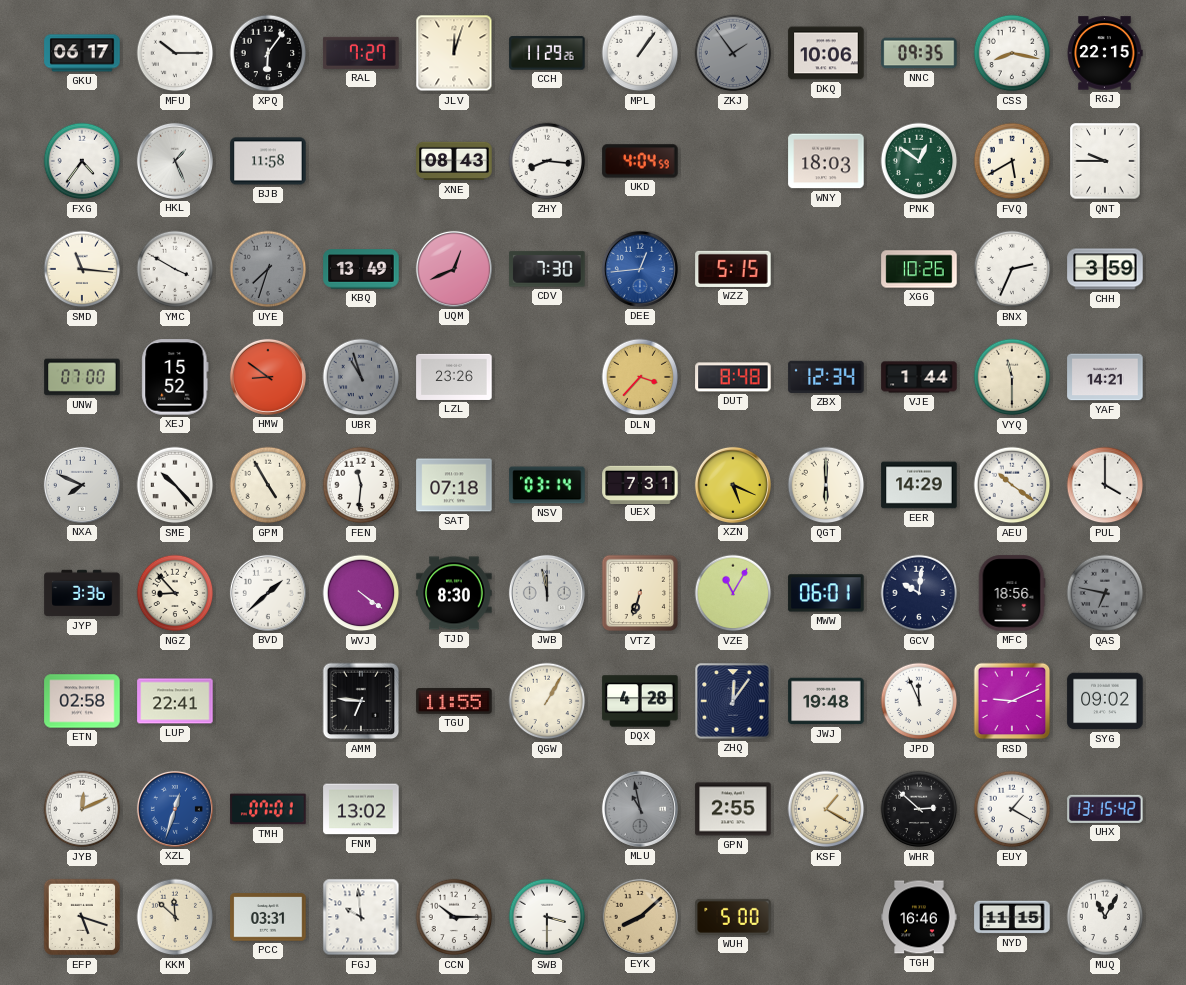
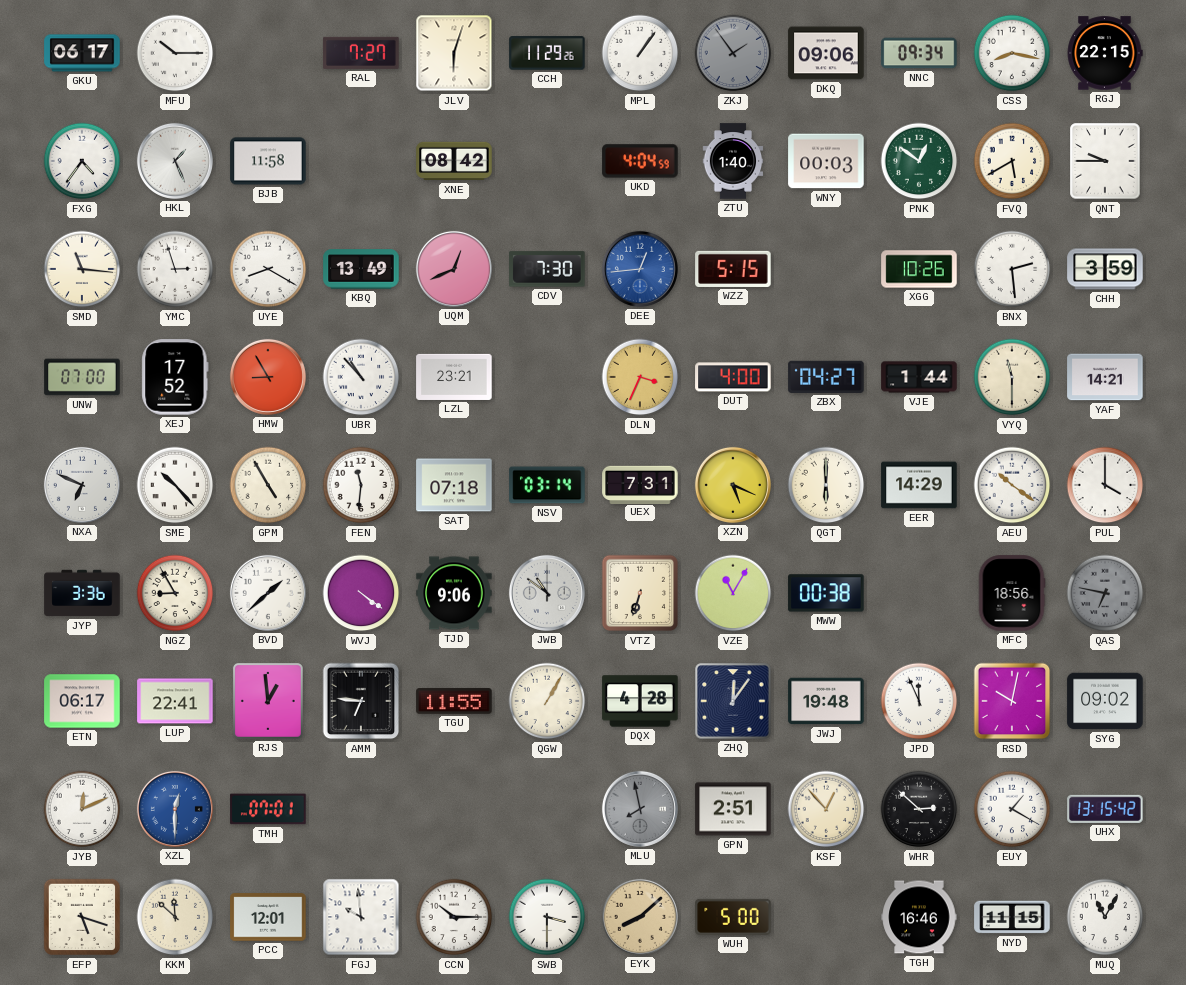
XPQ: 6:06 -> none
JLV: 12:03 -> 6:03
DKQ: 10:06 -> 09:06
NNC: 09:35 -> 09:34
XNE: 08:43 -> 08:42
ZHY: 8:16 -> none
ZTU: none -> 1:40
WNY: 18:03 -> 00:03
YMC: 3:50 -> 2:57
UYE: 7:33 -> 8:20
UYE dial: grey -> white
BNX: 2:34 -> 2:29
XEJ: 15:52 -> 17:52
HMW: 8:51 -> 8:55
UBR: 10:57 -> 10:53
UBR dial: grey -> white
LZL: 23:26 -> 23:21
DLN: 3:37 -> 3:34
DUT: 8:48 -> 4:00
ZBX: 12:34 -> 04:27
NXA: 7:49 -> 6:49
NGZ: 8:53 -> 8:55
TJD: 8:30 -> 9:06
JWB: 11:58 -> 10:51
MWW: 06:01 -> 00:38
GCV: 10:01 -> none
ETN: 02:58 -> 06:17
RJS: none -> 12:59
RSD: 9:11 -> 10:02
XZL: 12:33 -> 12:30
FNM: 13:02 -> none
MLU: 10:58 -> 7:58
GPN: 2:55 -> 2:51
KSF: 1:20 -> 12:53
PCC: 03:31 -> 12:01
